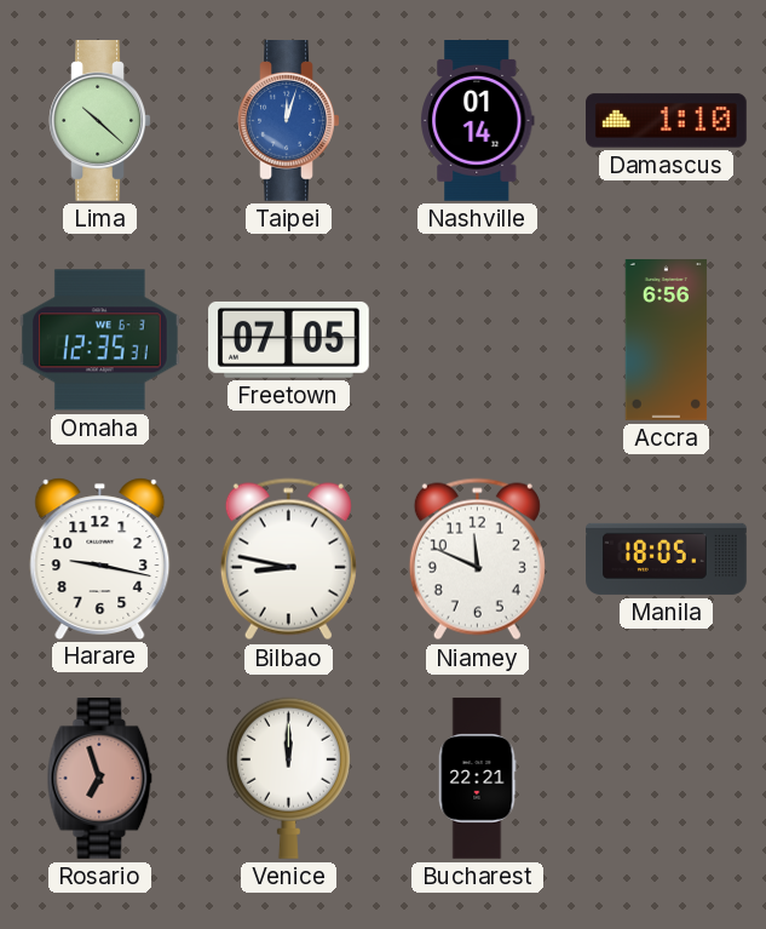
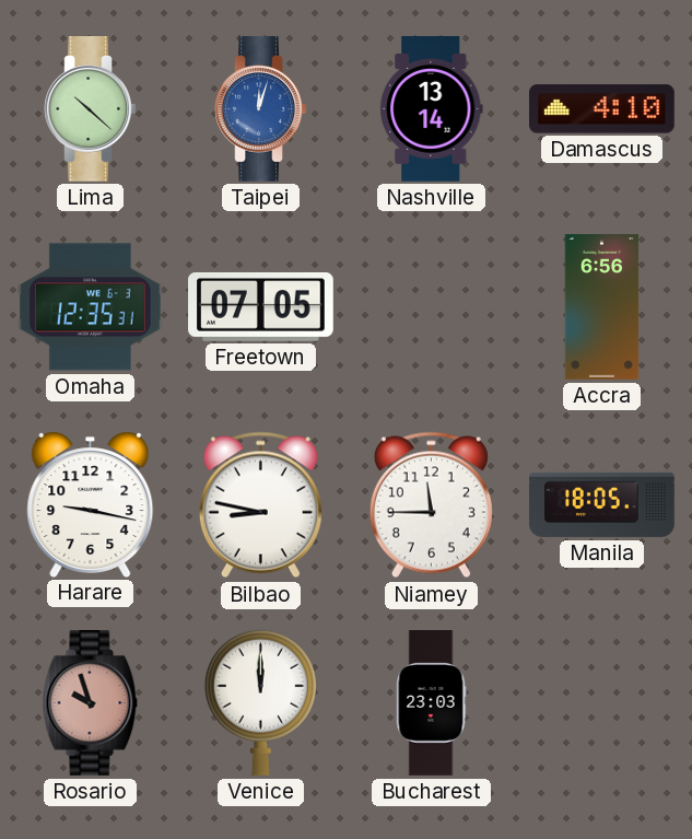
Nashville: 01:14 -> 13:14
Damascus: 1:10 -> 4:10
Niamey: 11:49 -> 11:45
Rosario: 6:57 -> 9:57
Bucharest: 22:21 -> 23:03
